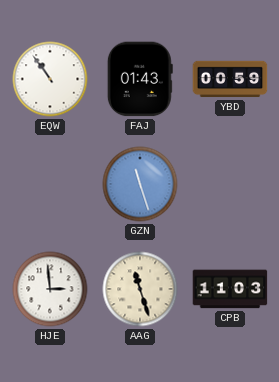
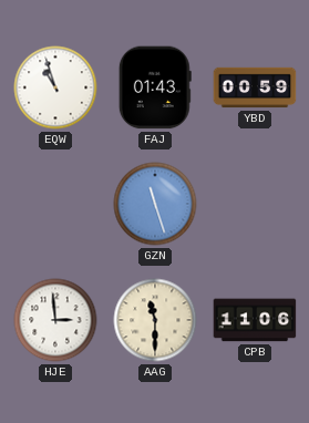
EQW: 10:54 -> 10:57
AAG: 11:27 -> 11:30
CPB: 11:03 -> 11:06
